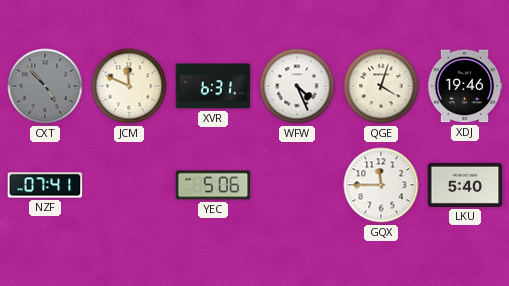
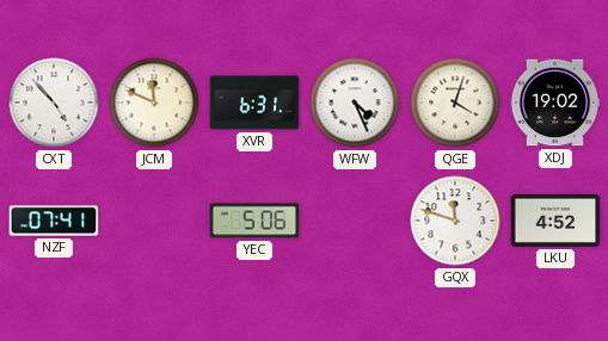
CXT dial: grey -> white
XDJ: 19:46 -> 19:02
GQX: 11:45 -> 11:48
LKU: 5:40 -> 4:52
